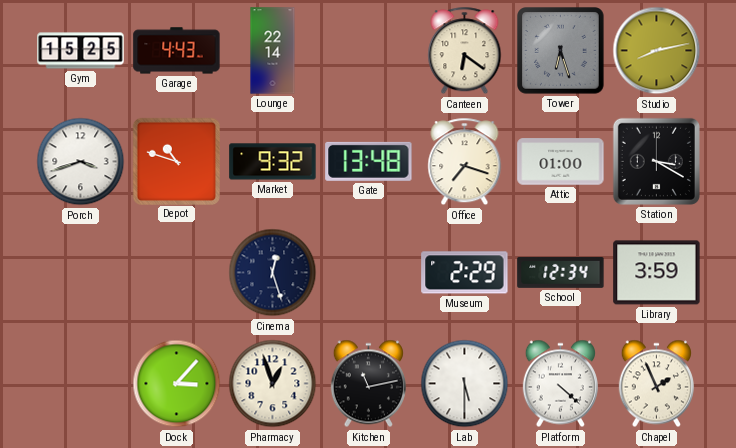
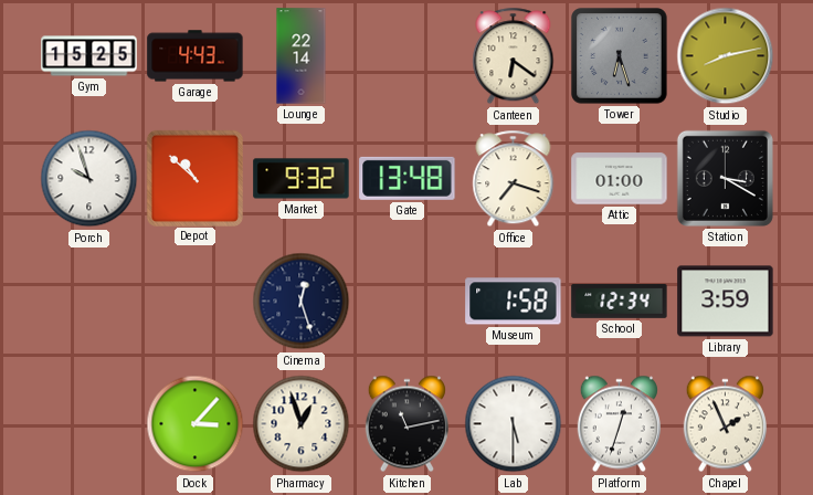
Porch: 3:42 -> 9:57
Depot: 10:48 -> 10:52
Museum: 2:29 -> 1:58
Platform: 4:22 -> 12:33
